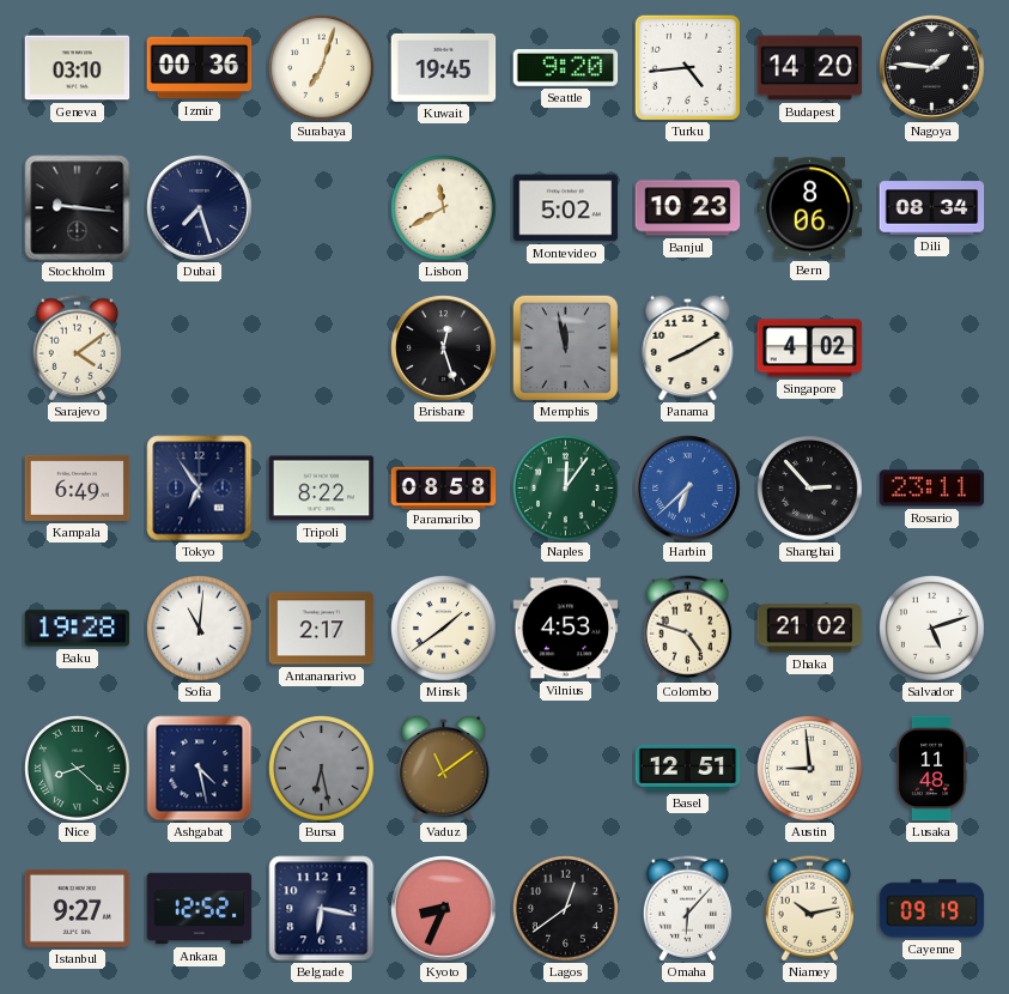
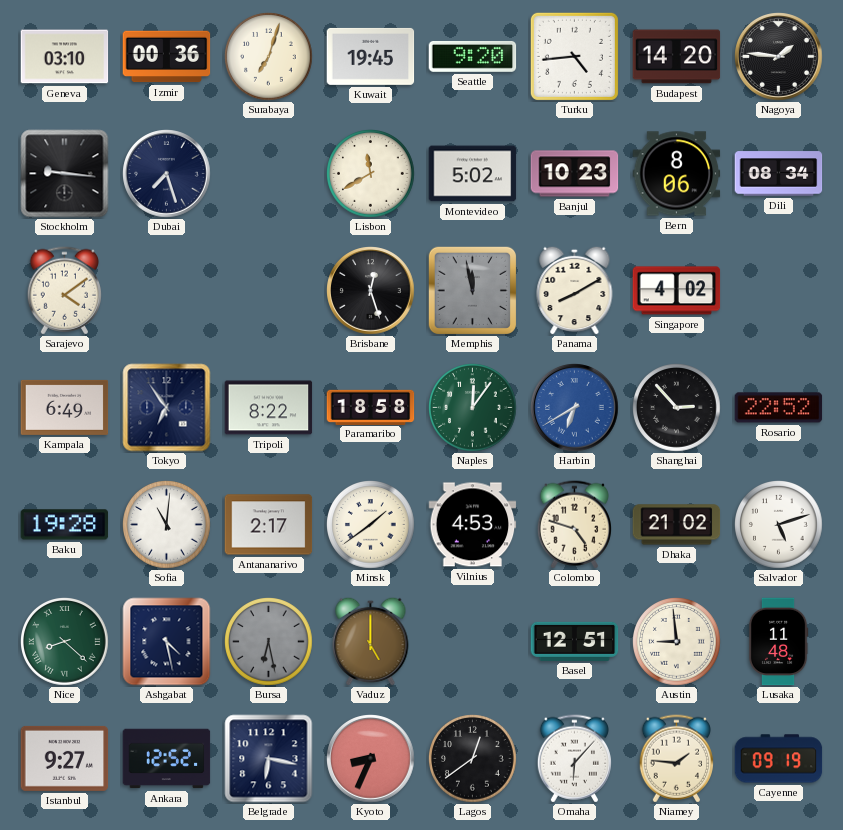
Paramaribo: 08:58 -> 18:58
Harbin: 6:38 -> 6:40
Rosario: 23:11 -> 22:52
Vaduz: 11:09 -> 5:00
Niamey: 10:13 -> 1:46
